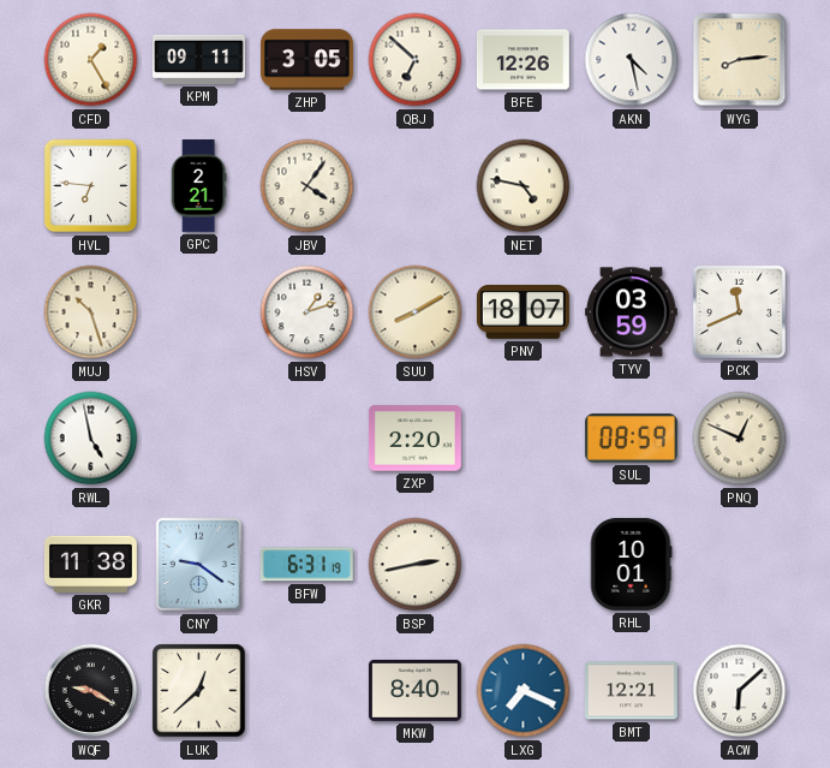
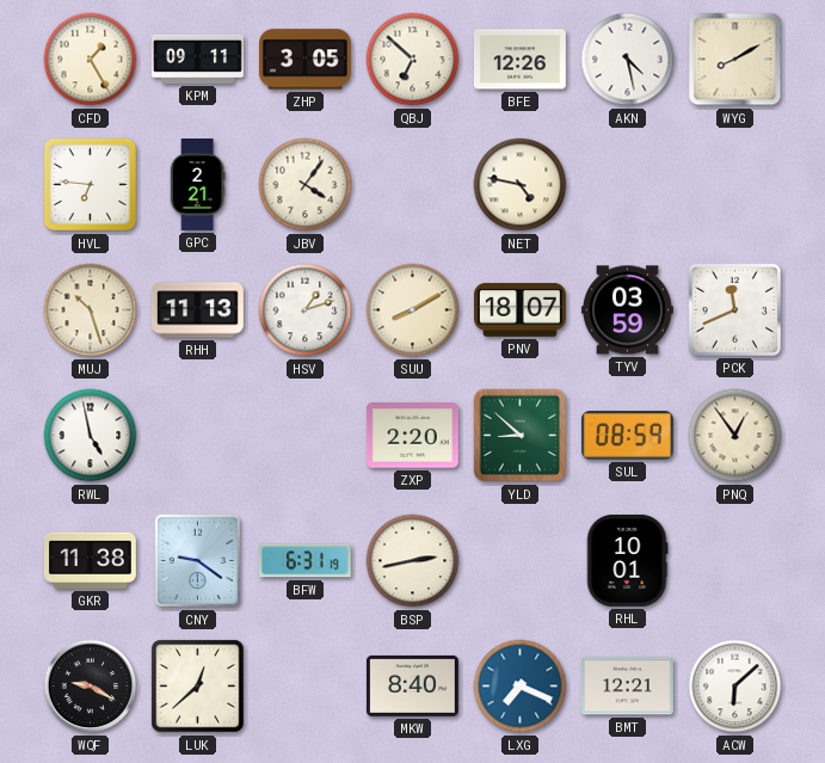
WYG: 8:14 -> 8:10
RHH: none -> 11:13
YLD: none -> 8:52
PNQ: 12:49 -> 12:54
